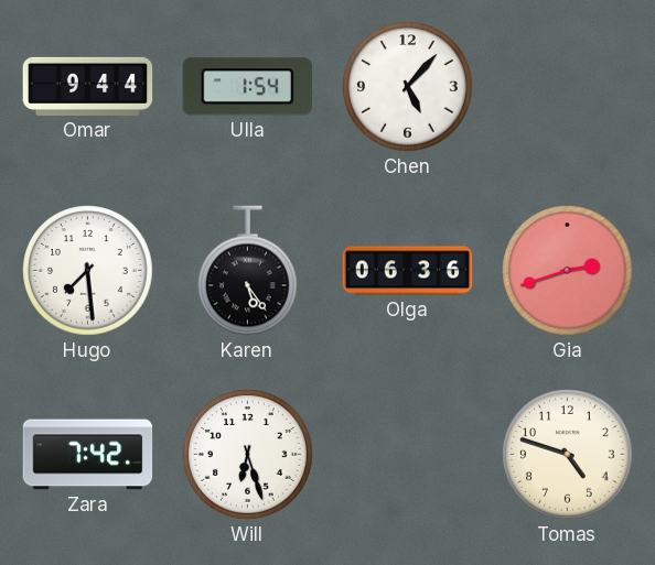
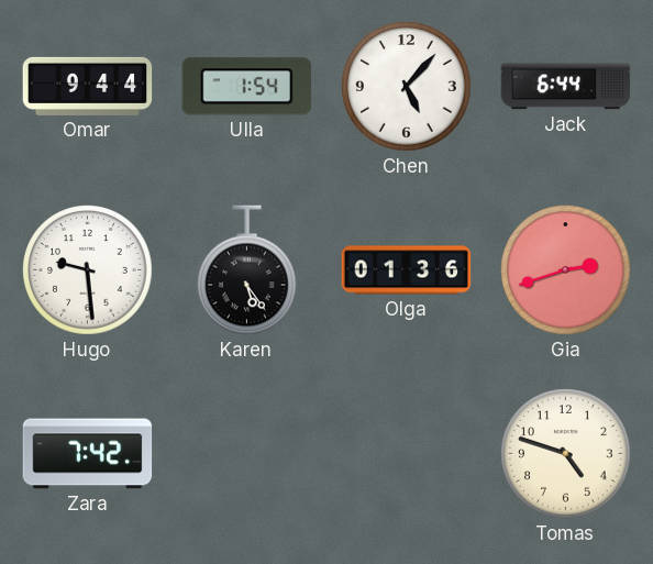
Jack: none -> 6:44
Hugo: 7:29 -> 9:29
Olga: 06:36 -> 01:36
Will: 6:27 -> none
